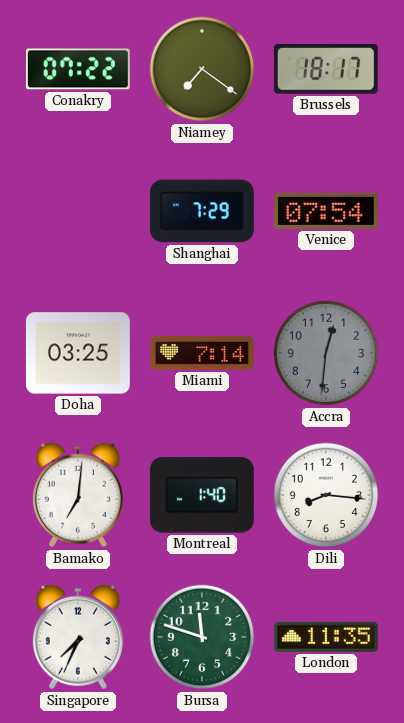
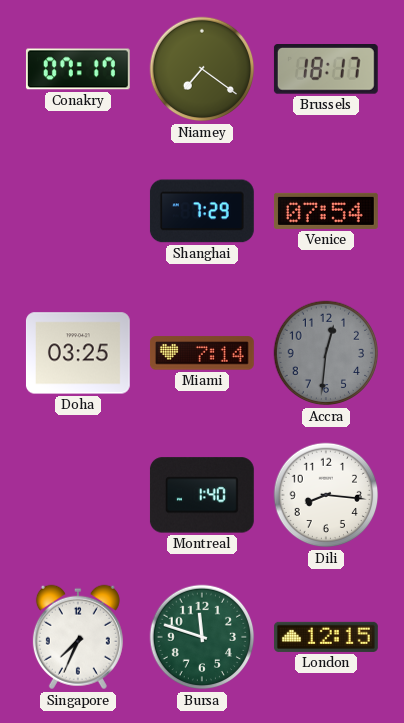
Conakry: 07:22 -> 07:17
Bamako: 7:01 -> none
London: 11:35 -> 12:15
